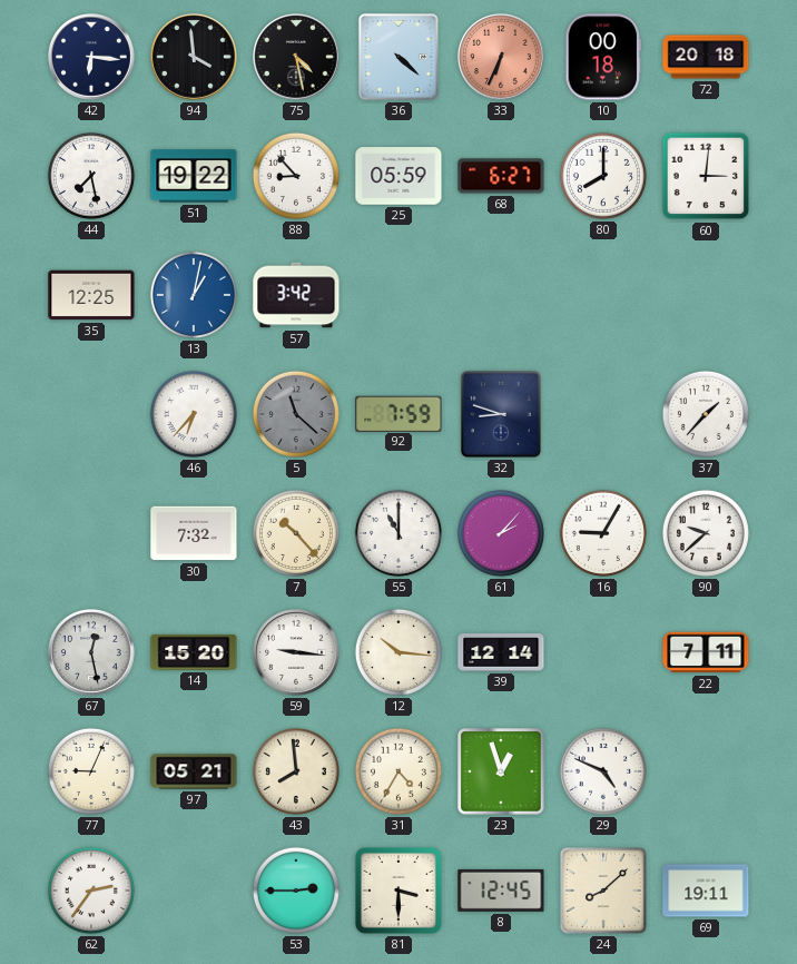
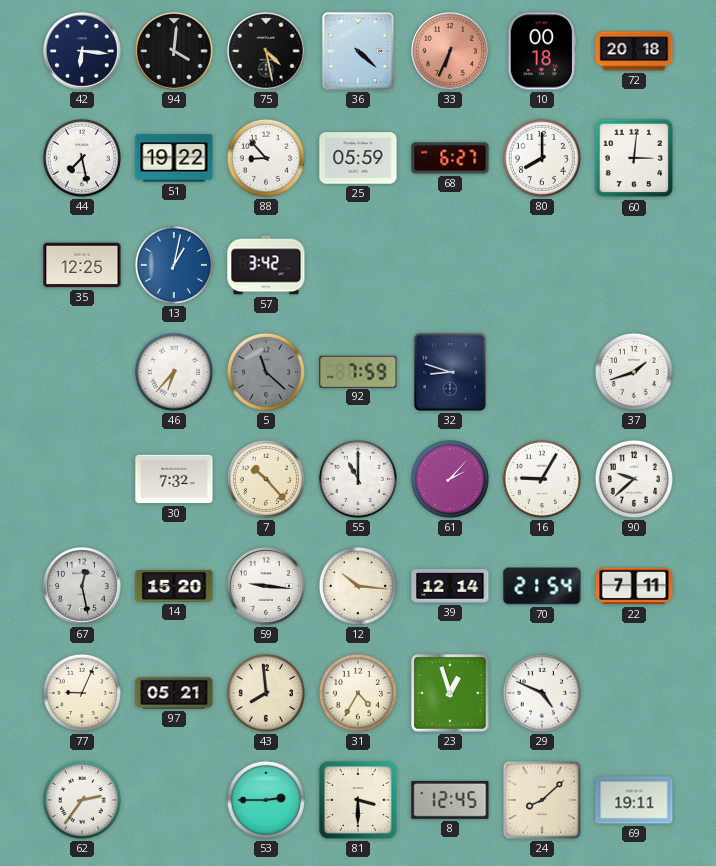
94: 3:59 -> 4:01
37: 1:37 -> 1:42
70: none -> 21:54
